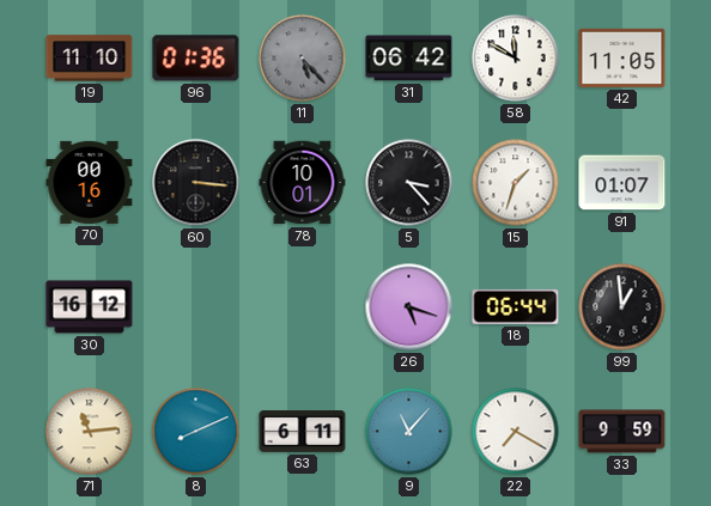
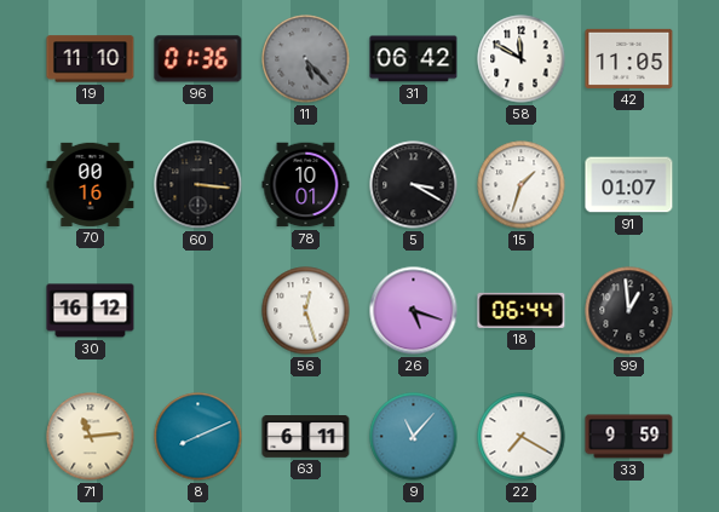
5: 3:23 -> 3:20
56: none -> 12:27
